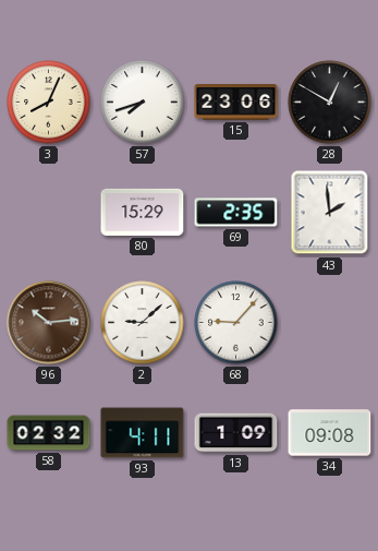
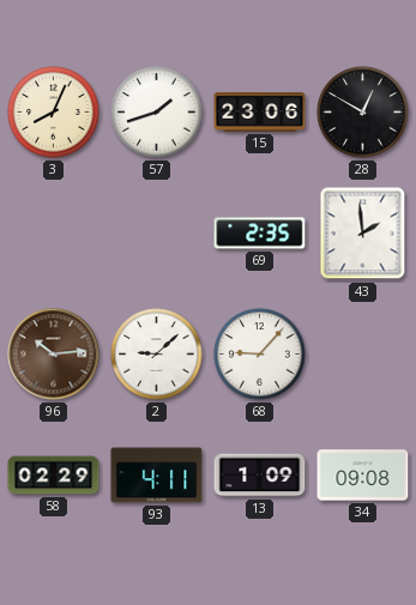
57: 7:42 -> 1:42
80: 15:29 -> none
58: 02:32 -> 02:29
